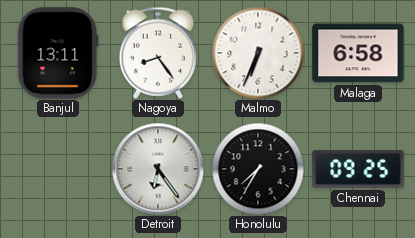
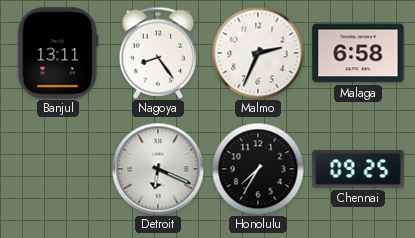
Malmo: 6:34 -> 2:34
Detroit: 6:24 -> 6:19
